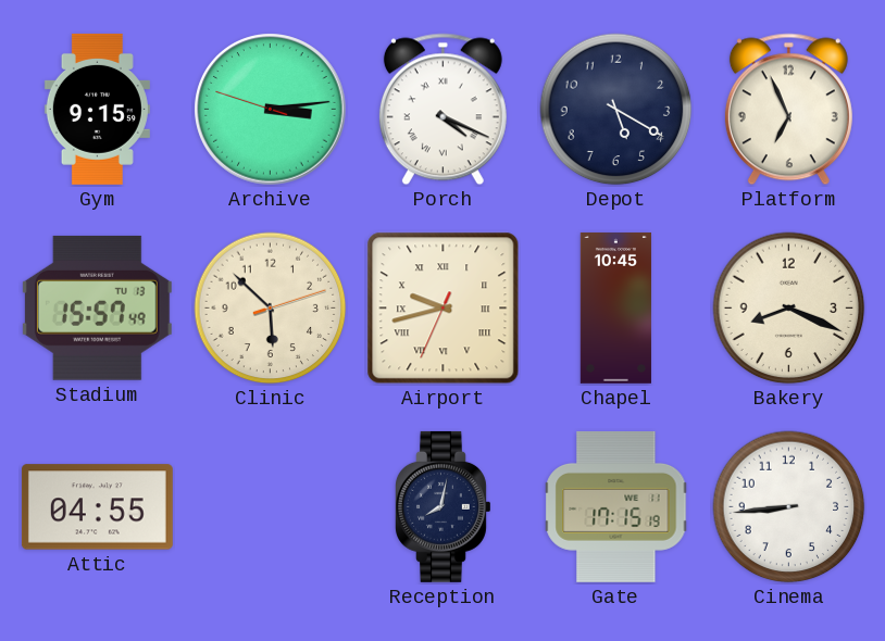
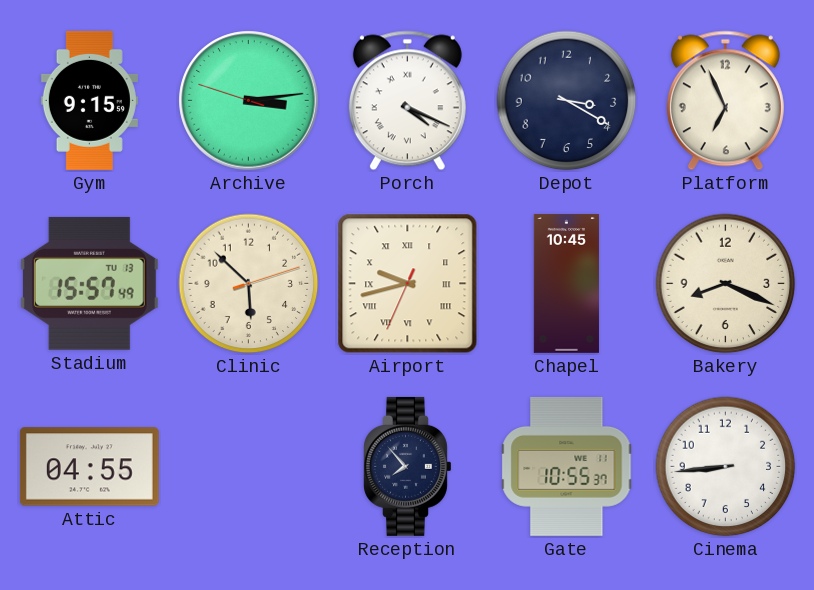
Depot: 5:20 -> 3:20
Reception: 8:02 -> 7:53
Gate: 17:15 -> 10:55
